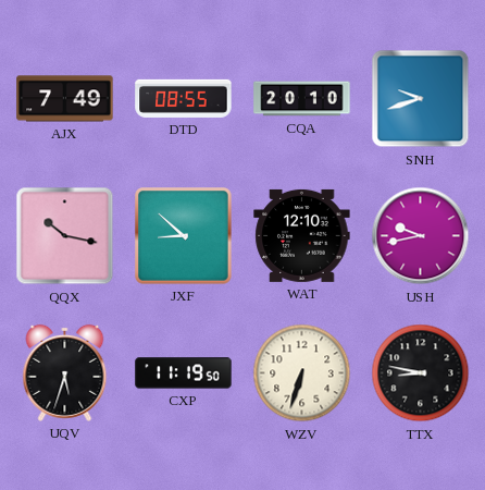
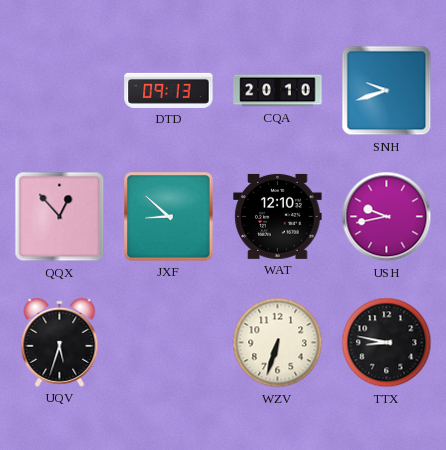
AJX: 7:49 -> none
DTD: 08:55 -> 09:13
QQX: 10:17 -> 12:53
CXP: 11:19 -> none
